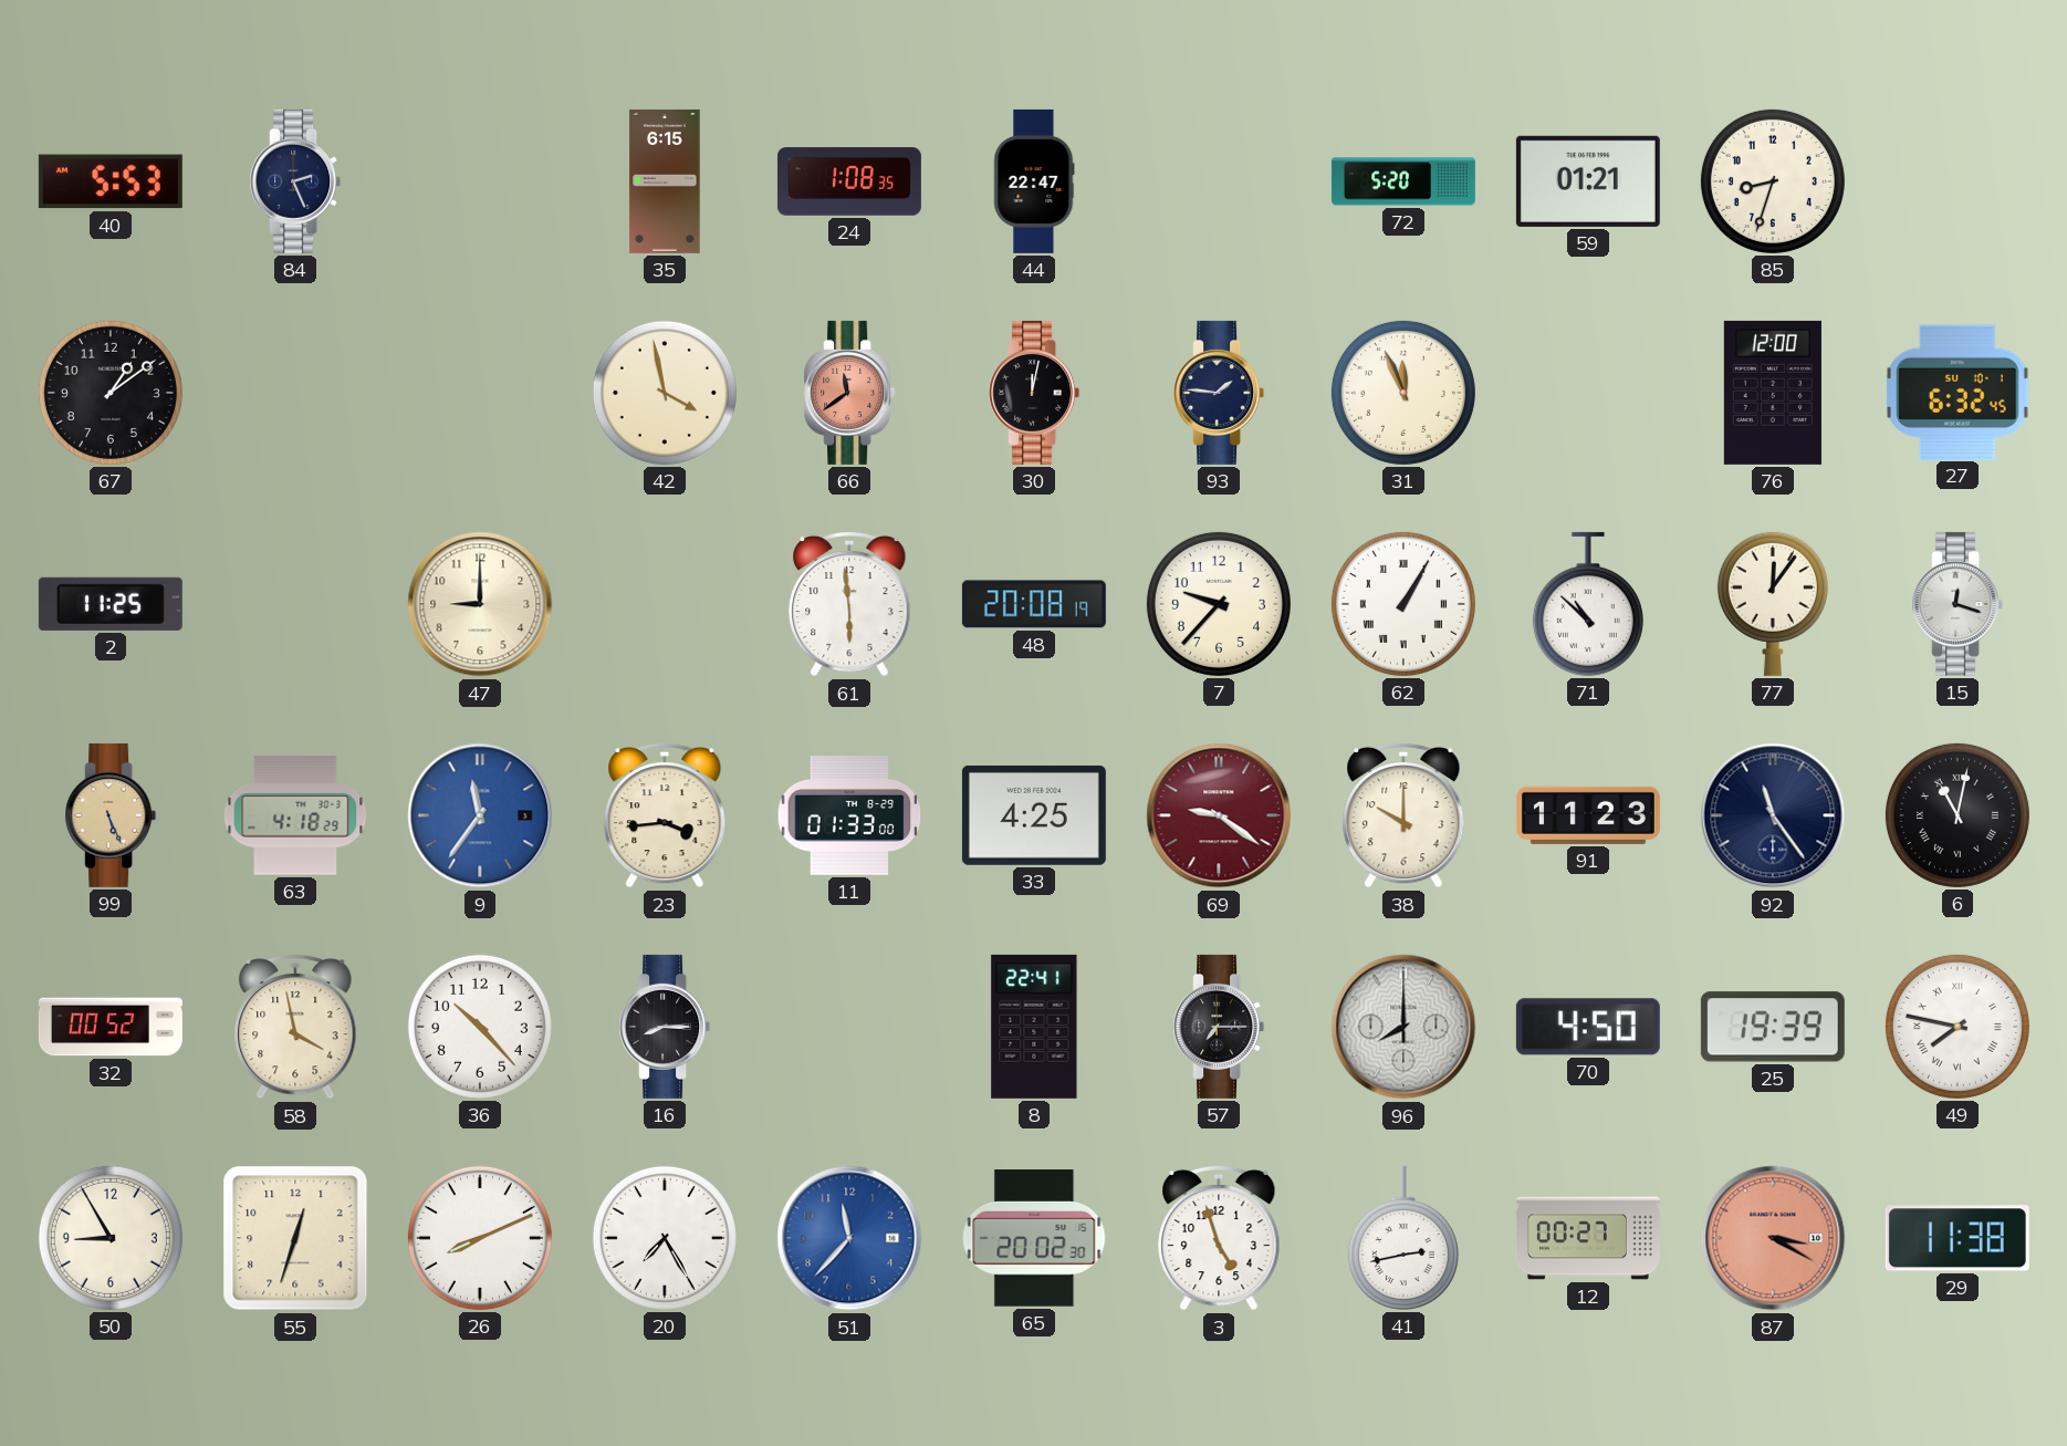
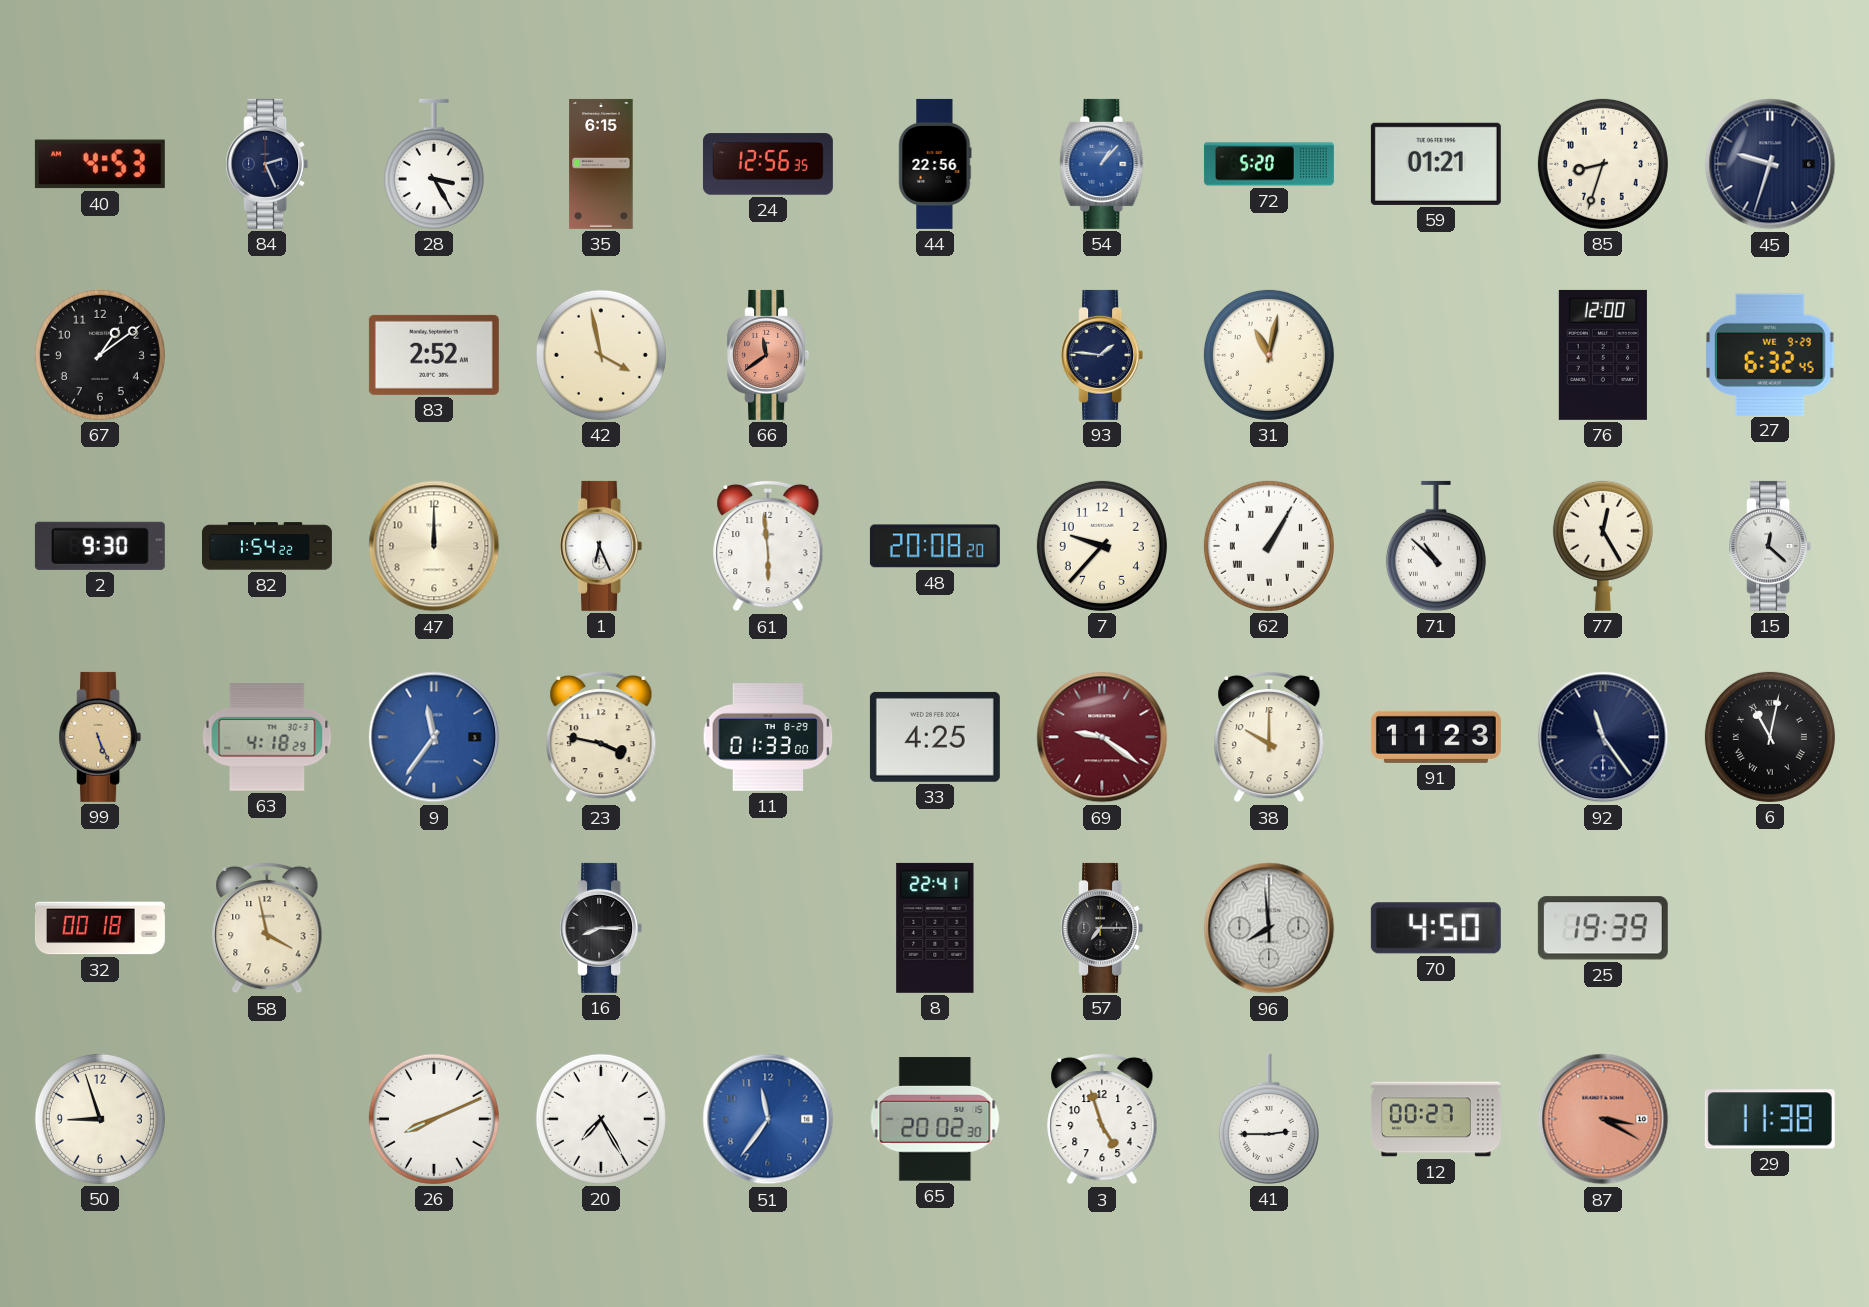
40: 5:53 -> 4:53
28: none -> 3:25
24: 1:08 -> 12:56
44: 22:47 -> 22:56
54: none -> 1:07
45: none -> 9:33
83: none -> 2:52
30: 12:02 -> none
31: 11:56 -> 11:02
27 date: SU 10-1 -> WE 9-29
2: 11:25 -> 9:30
82: none -> 1:54
47: 9:00 -> 12:00
1: none -> 6:26
48: 20:08:19 -> 20:08:20
77: 12:06 -> 12:25
15: 12:18 -> 12:22
23: 3:44 -> 3:47
32: 00:52 -> 00:18
36: 10:23 -> none
96: 8:00 -> 7:59
49: 7:47 -> none
50: 8:55 -> 8:57
55: 12:33 -> none
51: 11:37 -> 11:36
41: 2:43 -> 2:45
